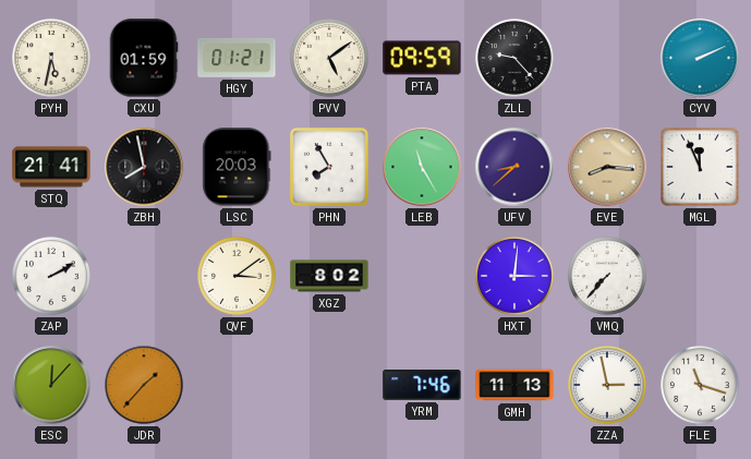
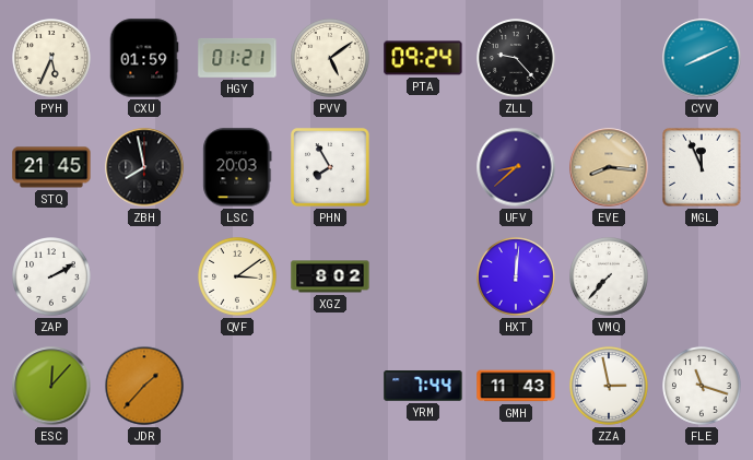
PYH: 5:32 -> 5:34
PTA: 09:59 -> 09:24
CYV: 2:11 -> 8:11
STQ: 21:41 -> 21:45
LEB: 11:25 -> none
HXT: 3:01 -> 12:01
YRM: 7:46 -> 7:44
GMH: 11:13 -> 11:43
